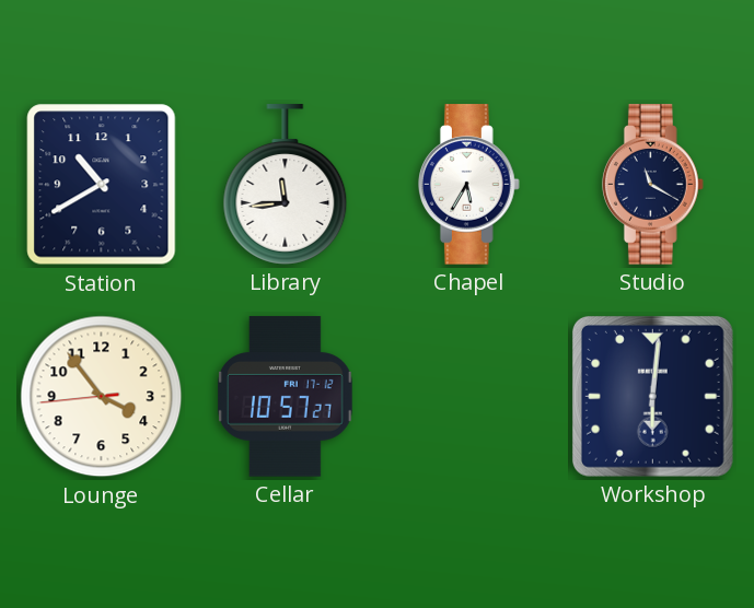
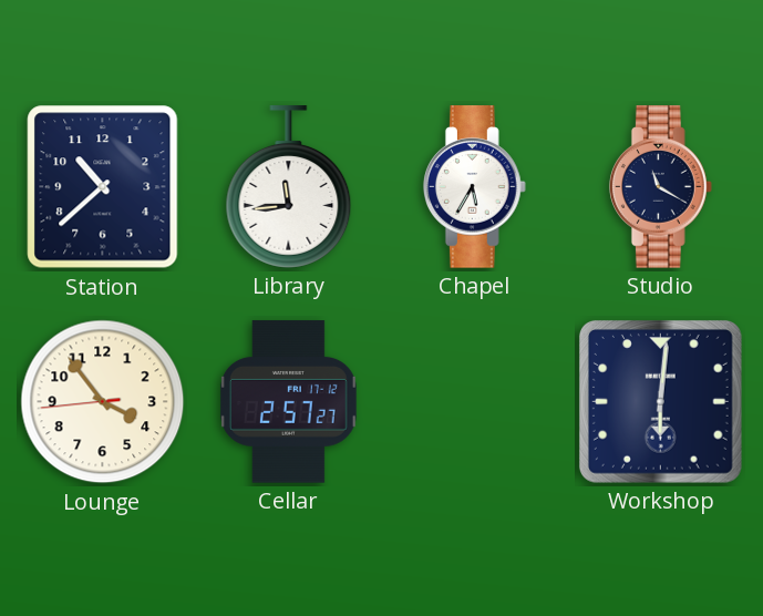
Station: 10:40 -> 10:38
Cellar: 10:57 -> 2:57
